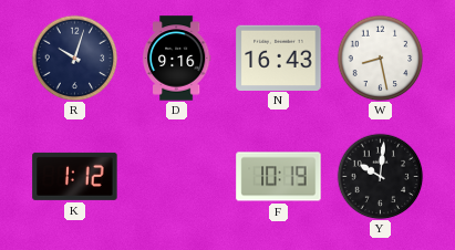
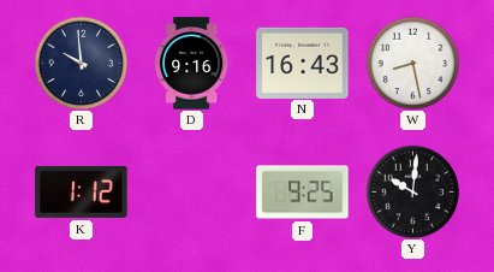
R: 10:03 -> 9:59
F: 10:19 -> 9:25
